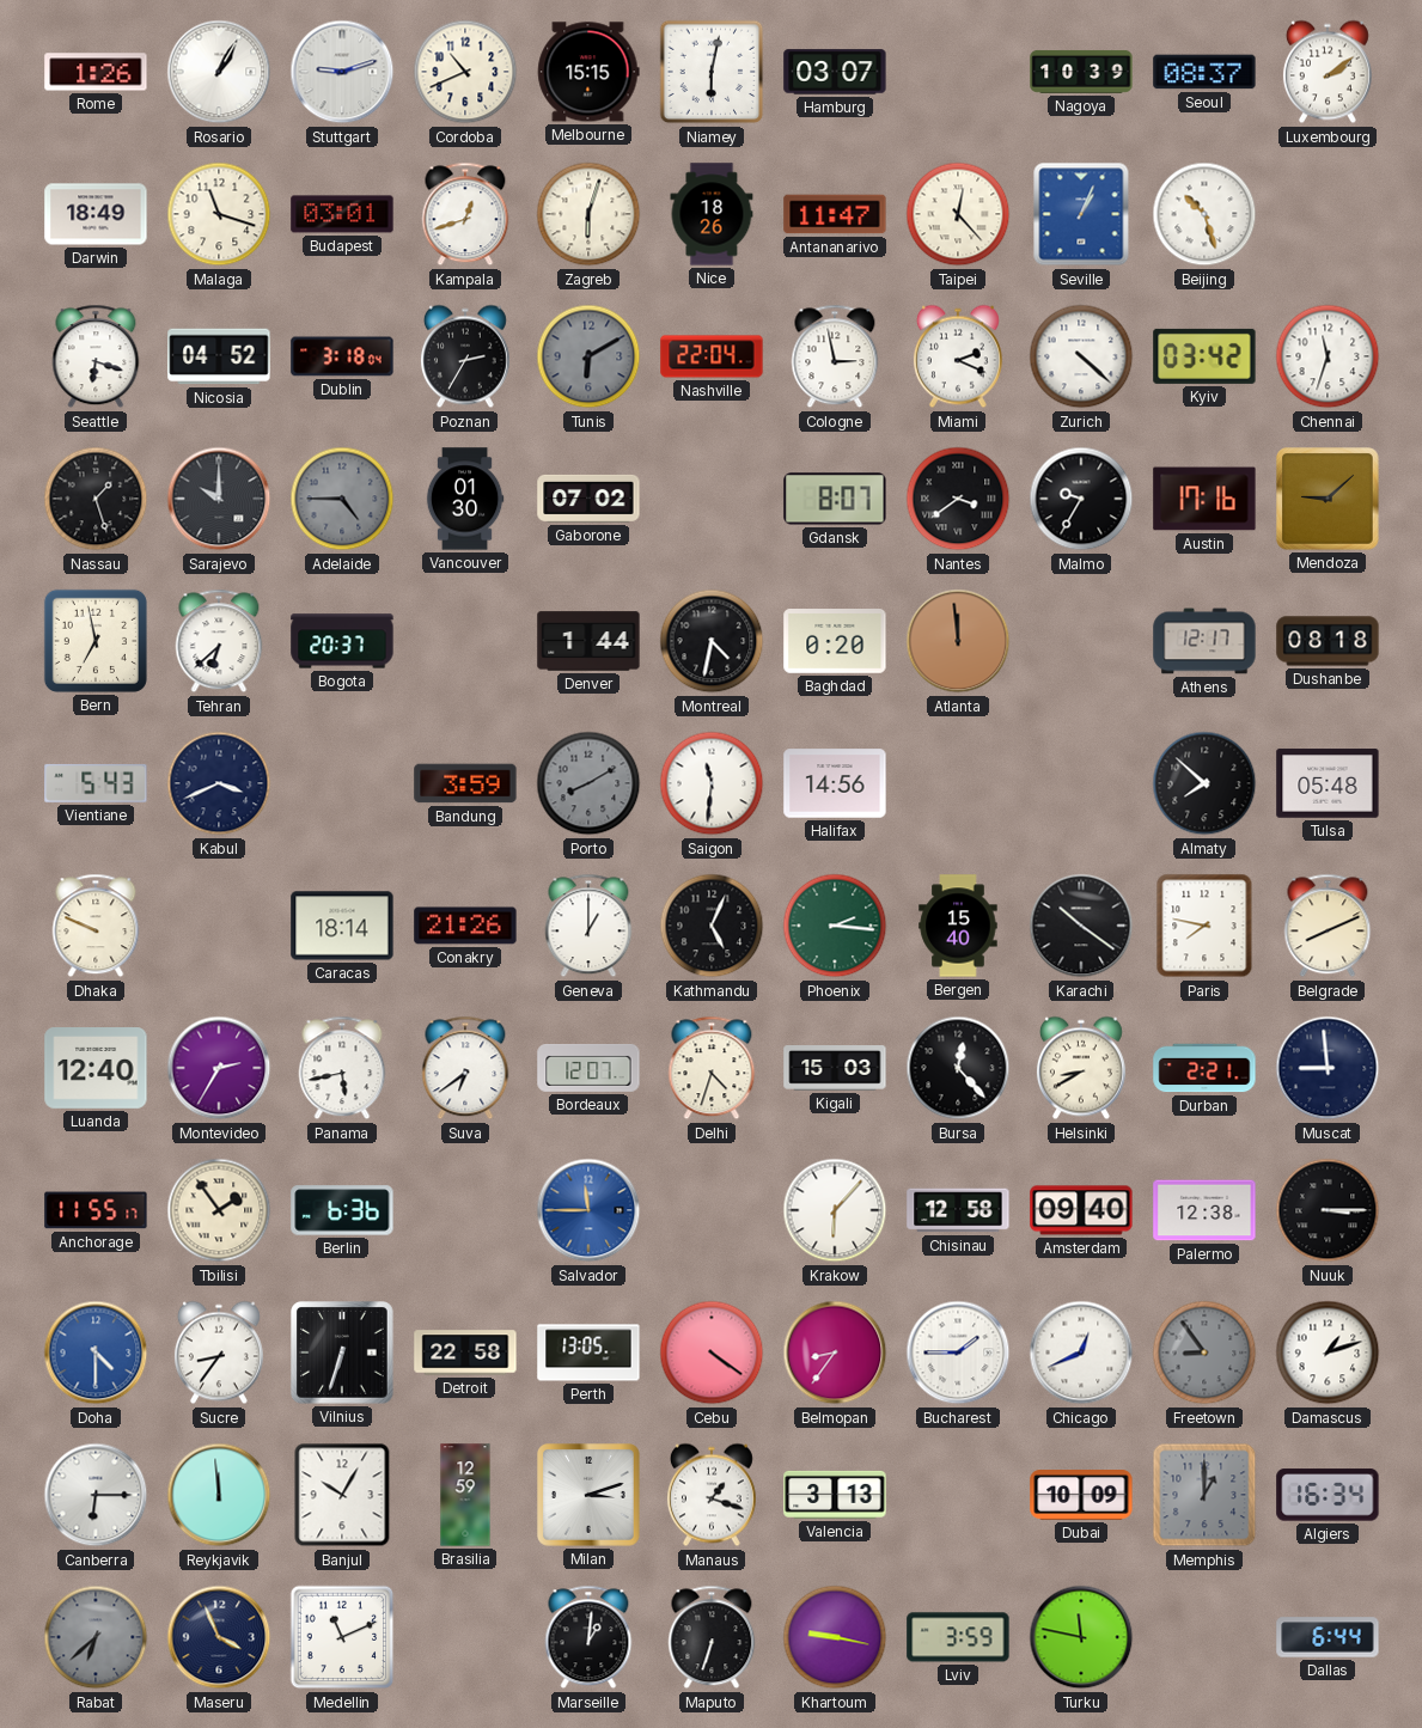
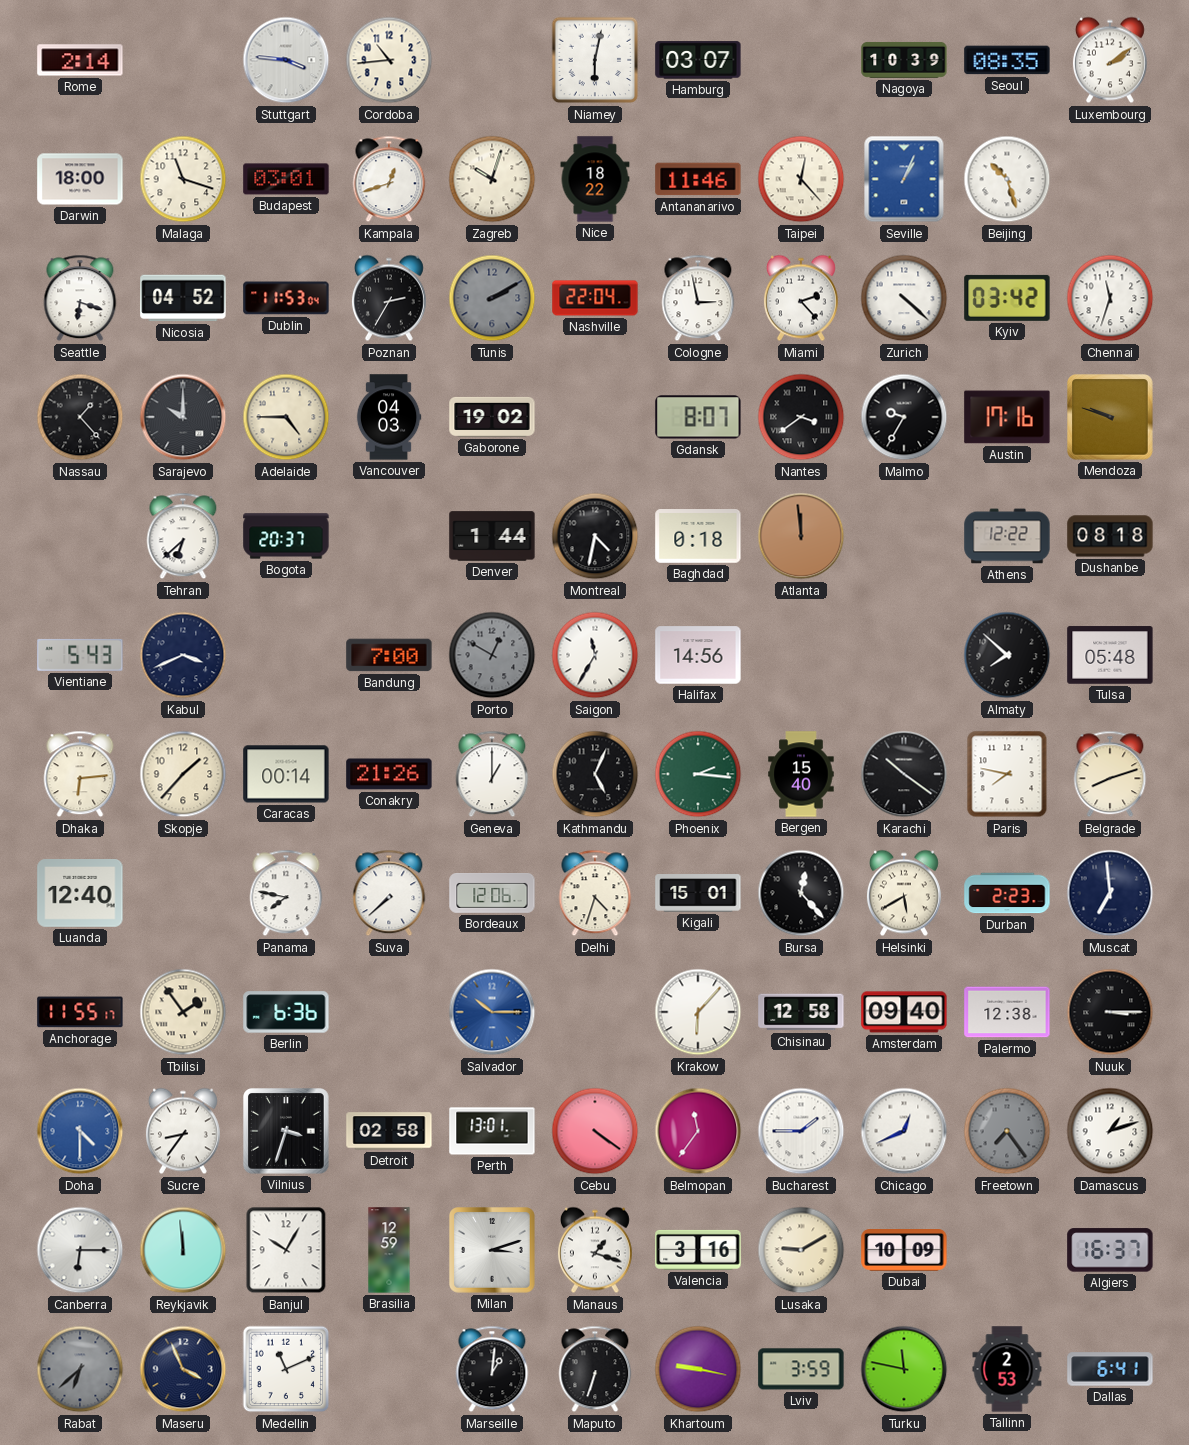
Rome: 1:26 -> 2:14
Rosario: 1:05 -> none
Stuttgart: 9:12 -> 3:46
Cordoba: 10:41 -> 10:44
Melbourne: 15:15 -> none
Seoul: 08:37 -> 08:35
Darwin: 18:49 -> 18:00
Zagreb: 6:03 -> 10:03
Nice: 18:26 -> 18:22
Antananarivo: 11:47 -> 11:46
Dublin: 3:18 -> 11:53
Tunis: 6:10 -> 2:10
Miami: 2:19 -> 2:23
Nassau: 1:27 -> 1:23
Adelaide dial: grey -> cream
Vancouver: 01:30 -> 04:03
Gaborone: 07:02 -> 19:02
Mendoza: 9:08 -> 9:48
Bern: 6:58 -> none
Baghdad: 0:20 -> 0:18
Athens: 12:17 -> 12:22
Bandung: 3:59 -> 7:00
Porto: 8:10 -> 12:50
Saigon: 11:31 -> 11:35
Dhaka: 9:49 -> 6:14
Skopje: none -> 1:37
Caracas: 18:14 -> 00:14
Belgrade: 8:11 -> 8:12
Montevideo: 2:35 -> none
Panama: 5:43 -> 7:47
Suva: 6:39 -> 7:38
Bordeaux: 12:07 -> 12:06
Kigali: 15:03 -> 15:01
Helsinki: 8:40 -> 5:40
Durban: 2:21 -> 2:23
Muscat: 8:59 -> 6:59
Salvador: 11:45 -> 10:15
Vilnius: 6:33 -> 3:33
Detroit: 22:58 -> 02:58
Perth: 13:05 -> 13:01
Belmopan: 8:36 -> 11:36
Freetown: 8:54 -> 7:24
Valencia: 3:13 -> 3:16
Lusaka: none -> 9:10
Memphis: 1:00 -> none
Algiers: 16:34 -> 16:37
Tallinn: none -> 2:53
Dallas: 6:44 -> 6:41
